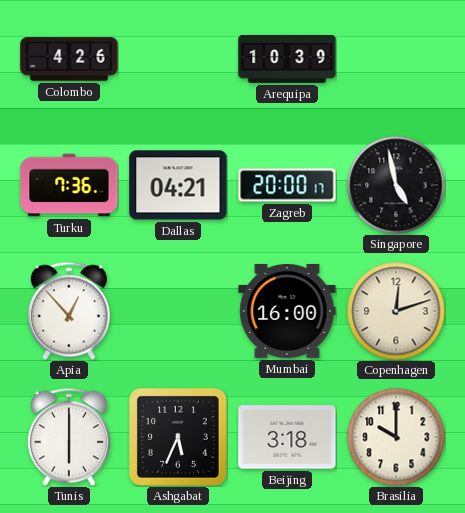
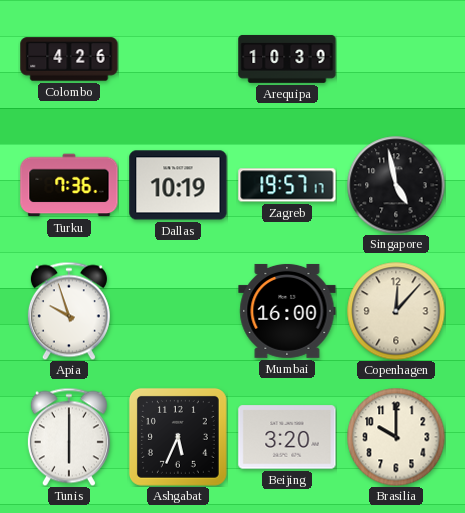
Dallas: 04:21 -> 10:19
Zagreb: 20:00 -> 19:57
Apia: 12:53 -> 9:57
Copenhagen: 12:12 -> 12:07
Beijing: 3:18 -> 3:20
